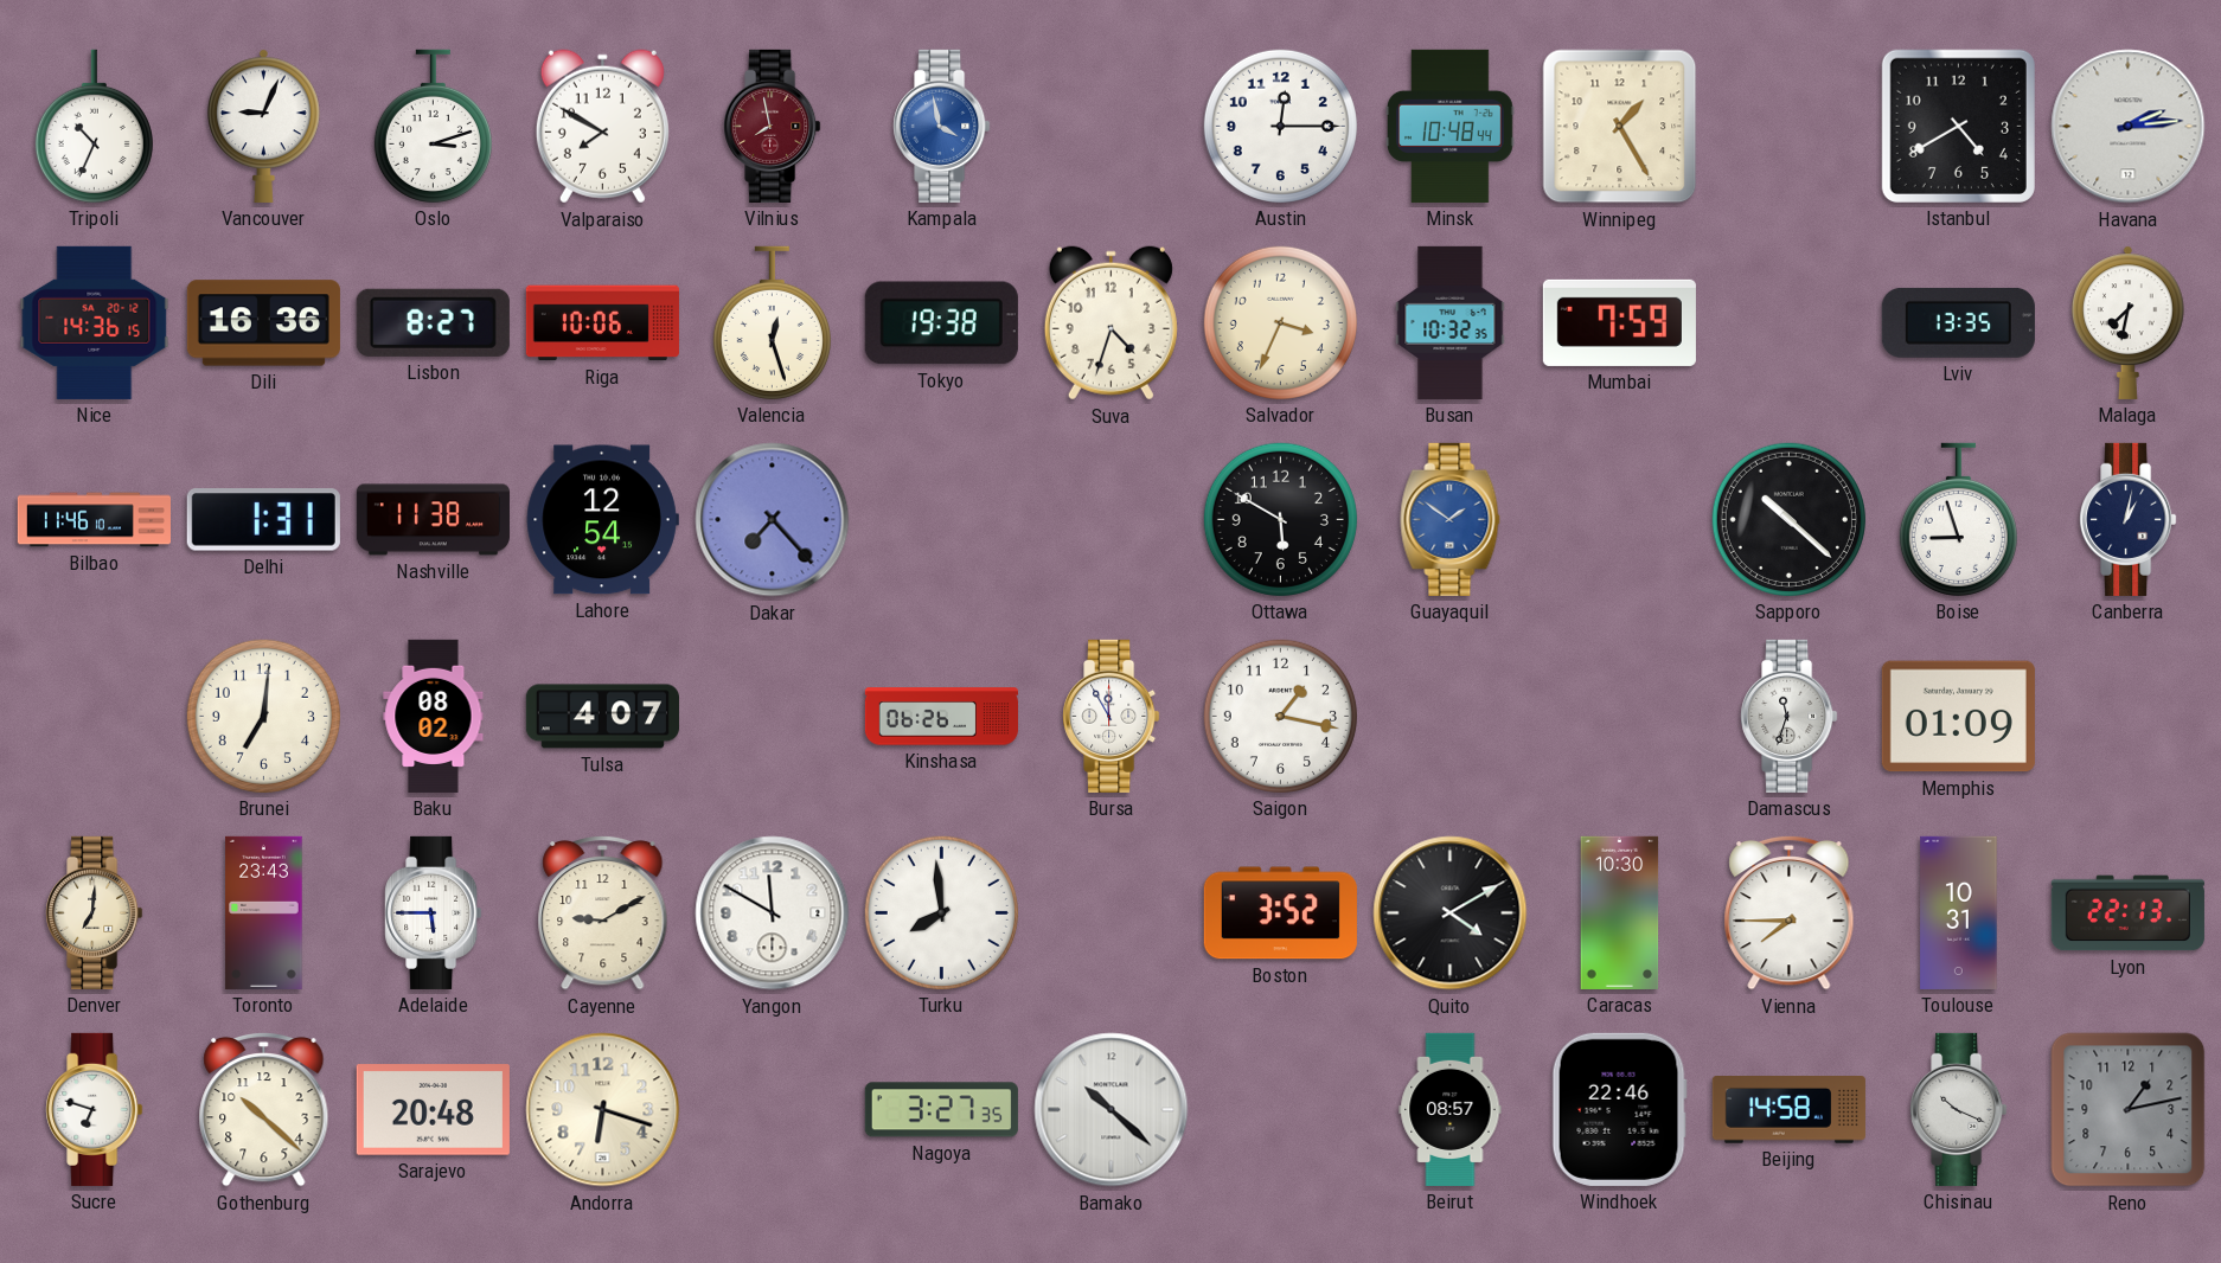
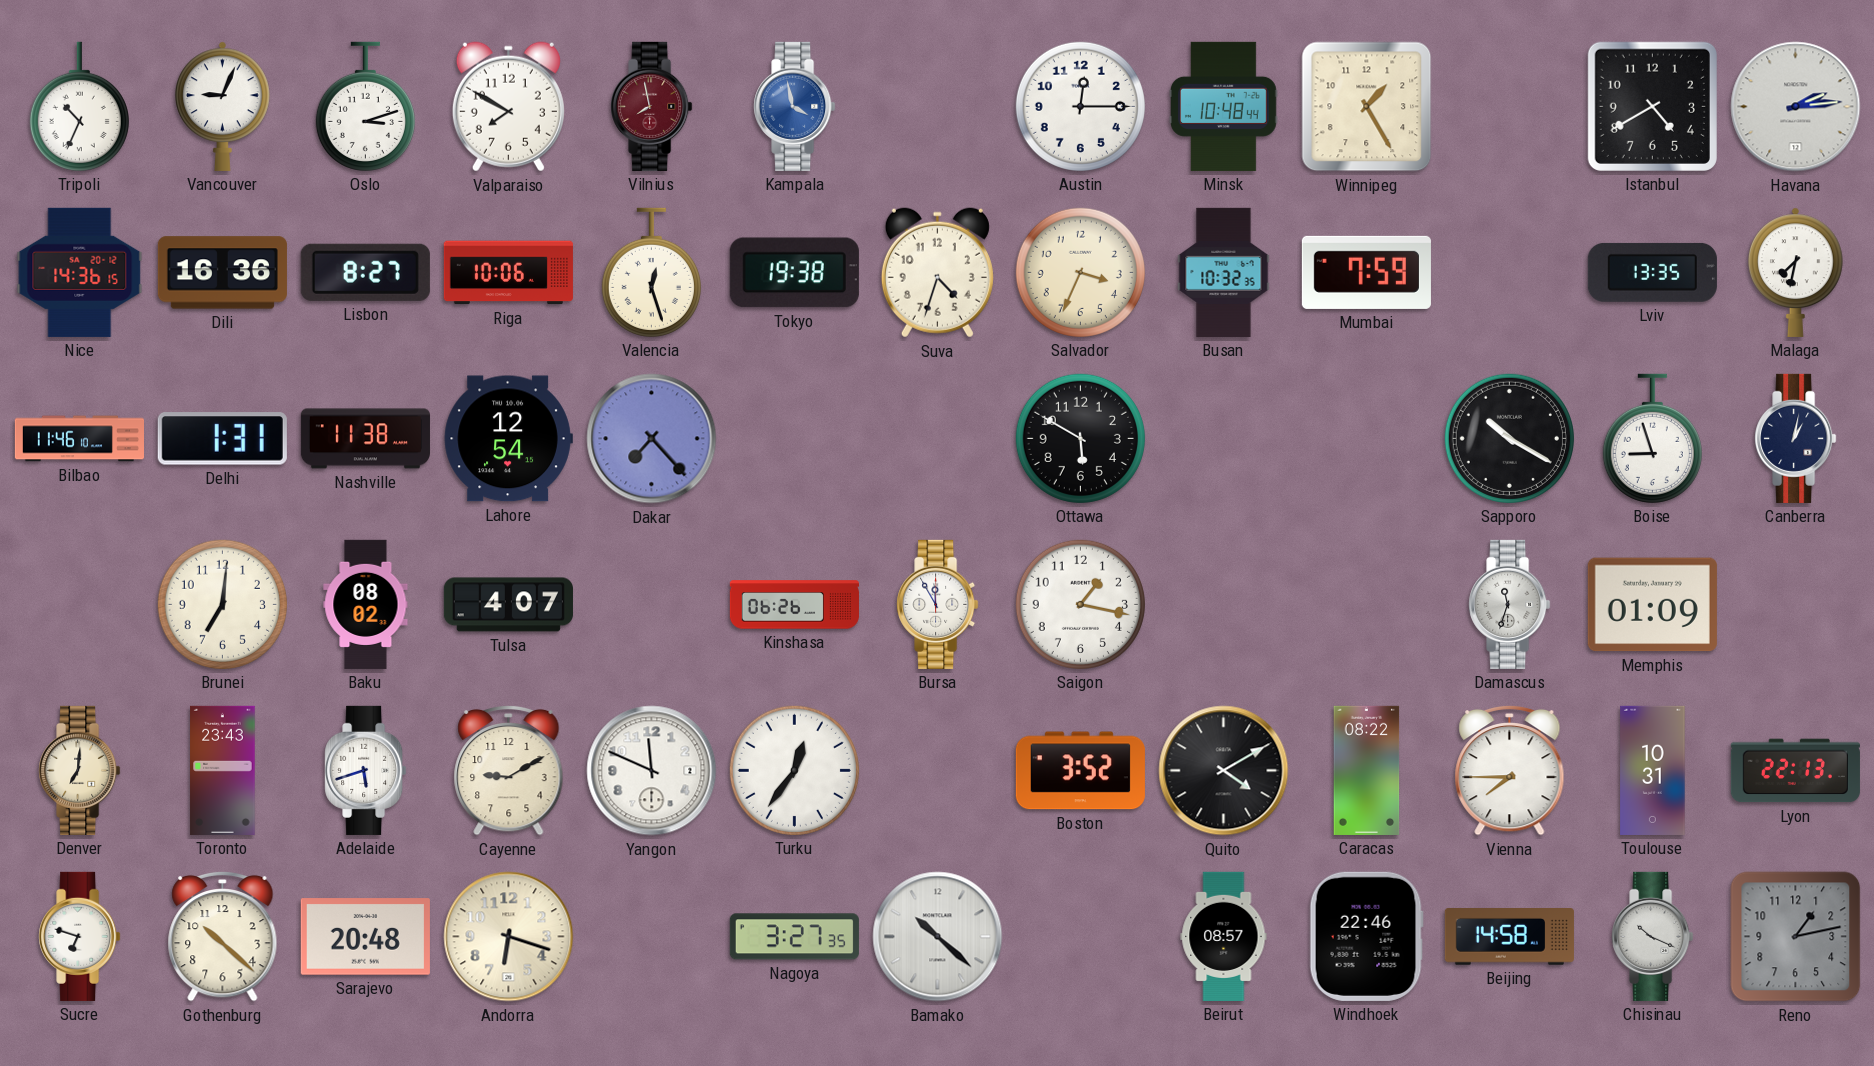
Guayaquil: 1:51 -> none
Sapporo: 10:22 -> 10:20
Adelaide: 5:45 -> 5:42
Yangon: 11:50 -> 11:49
Turku: 7:59 -> 12:36
Caracas: 10:30 -> 08:22
